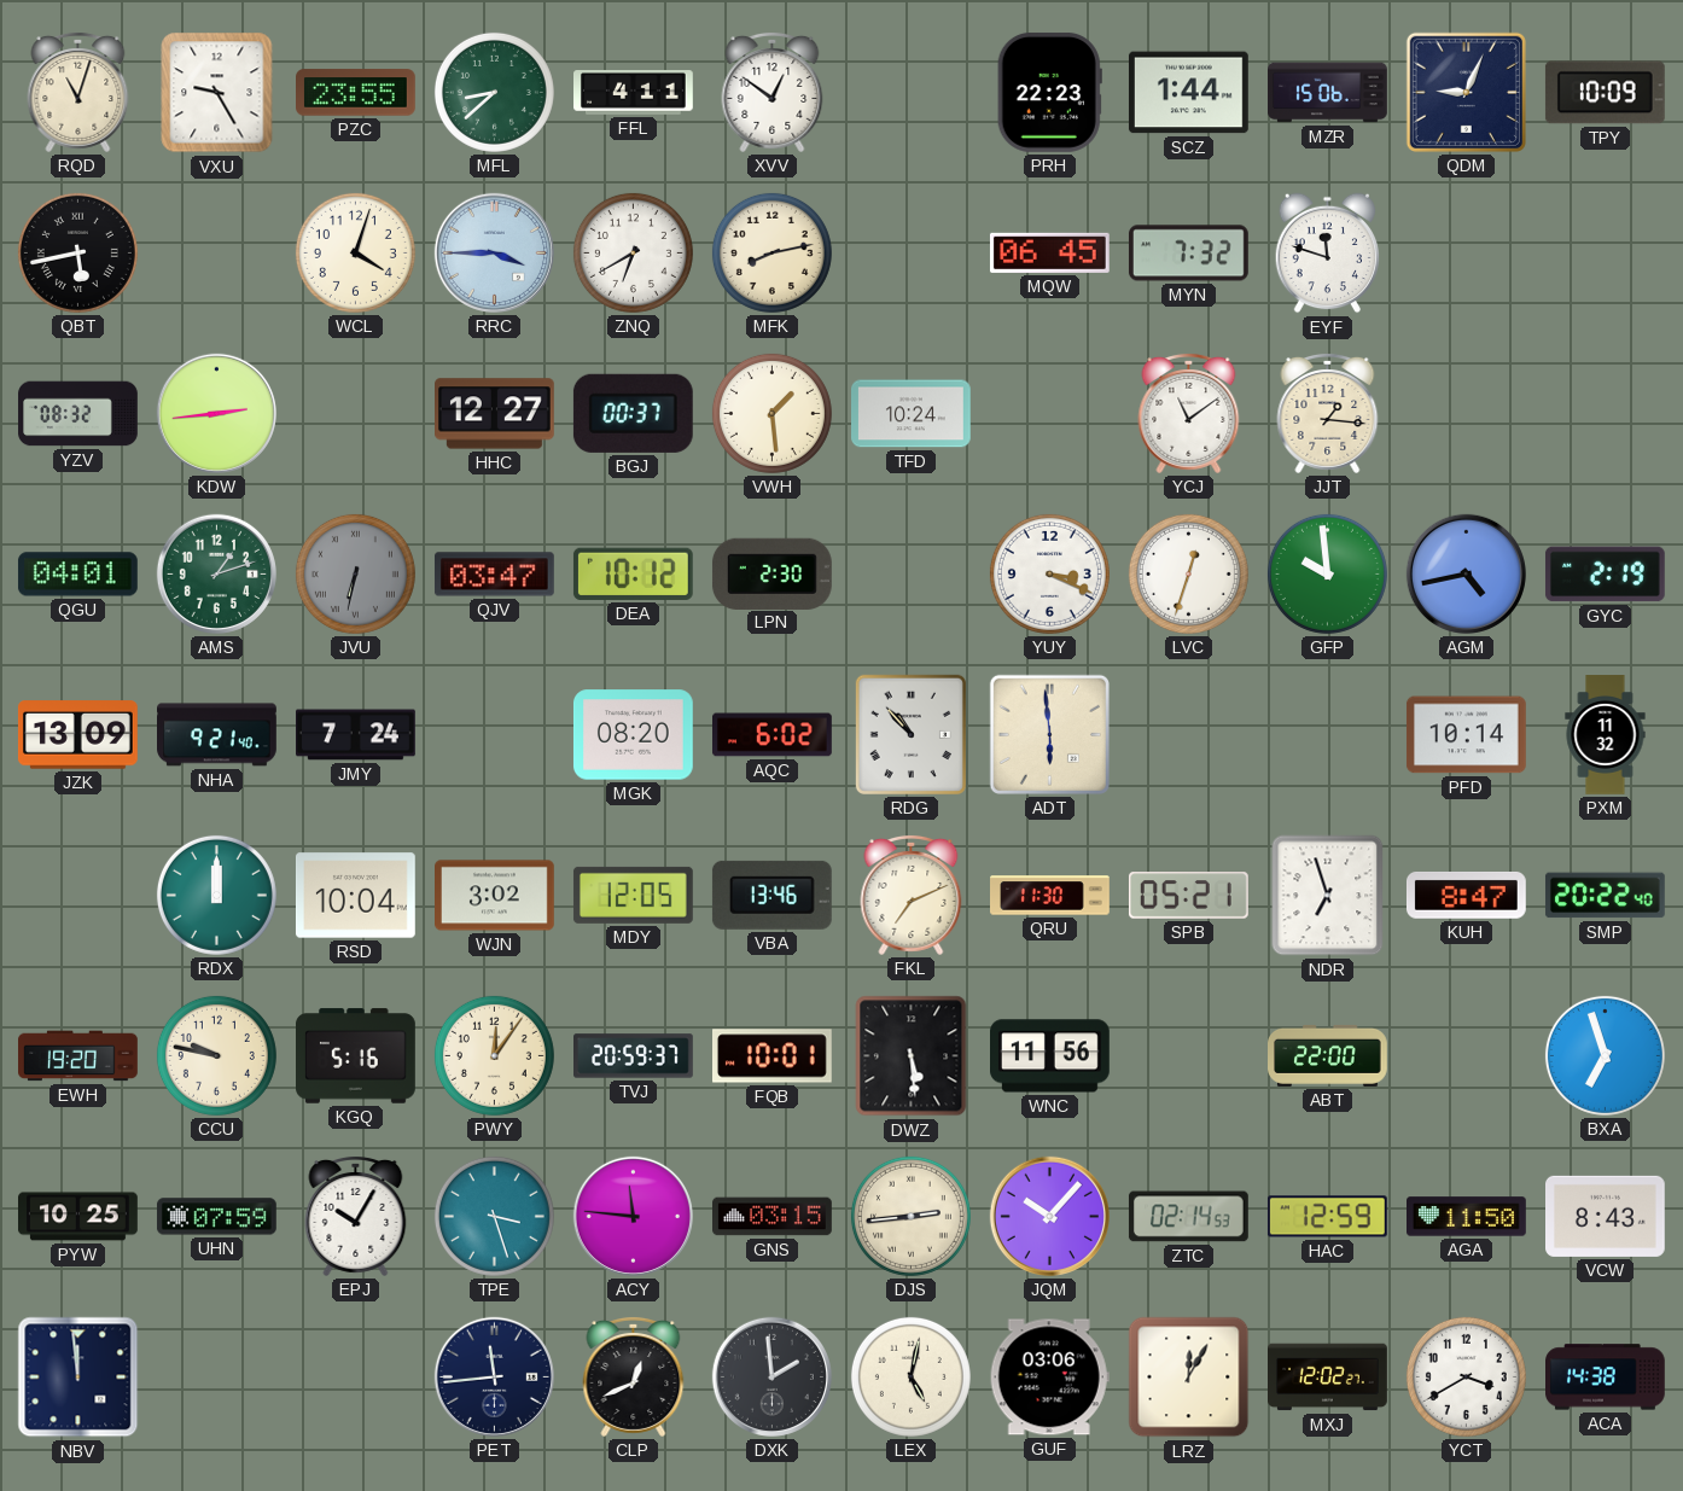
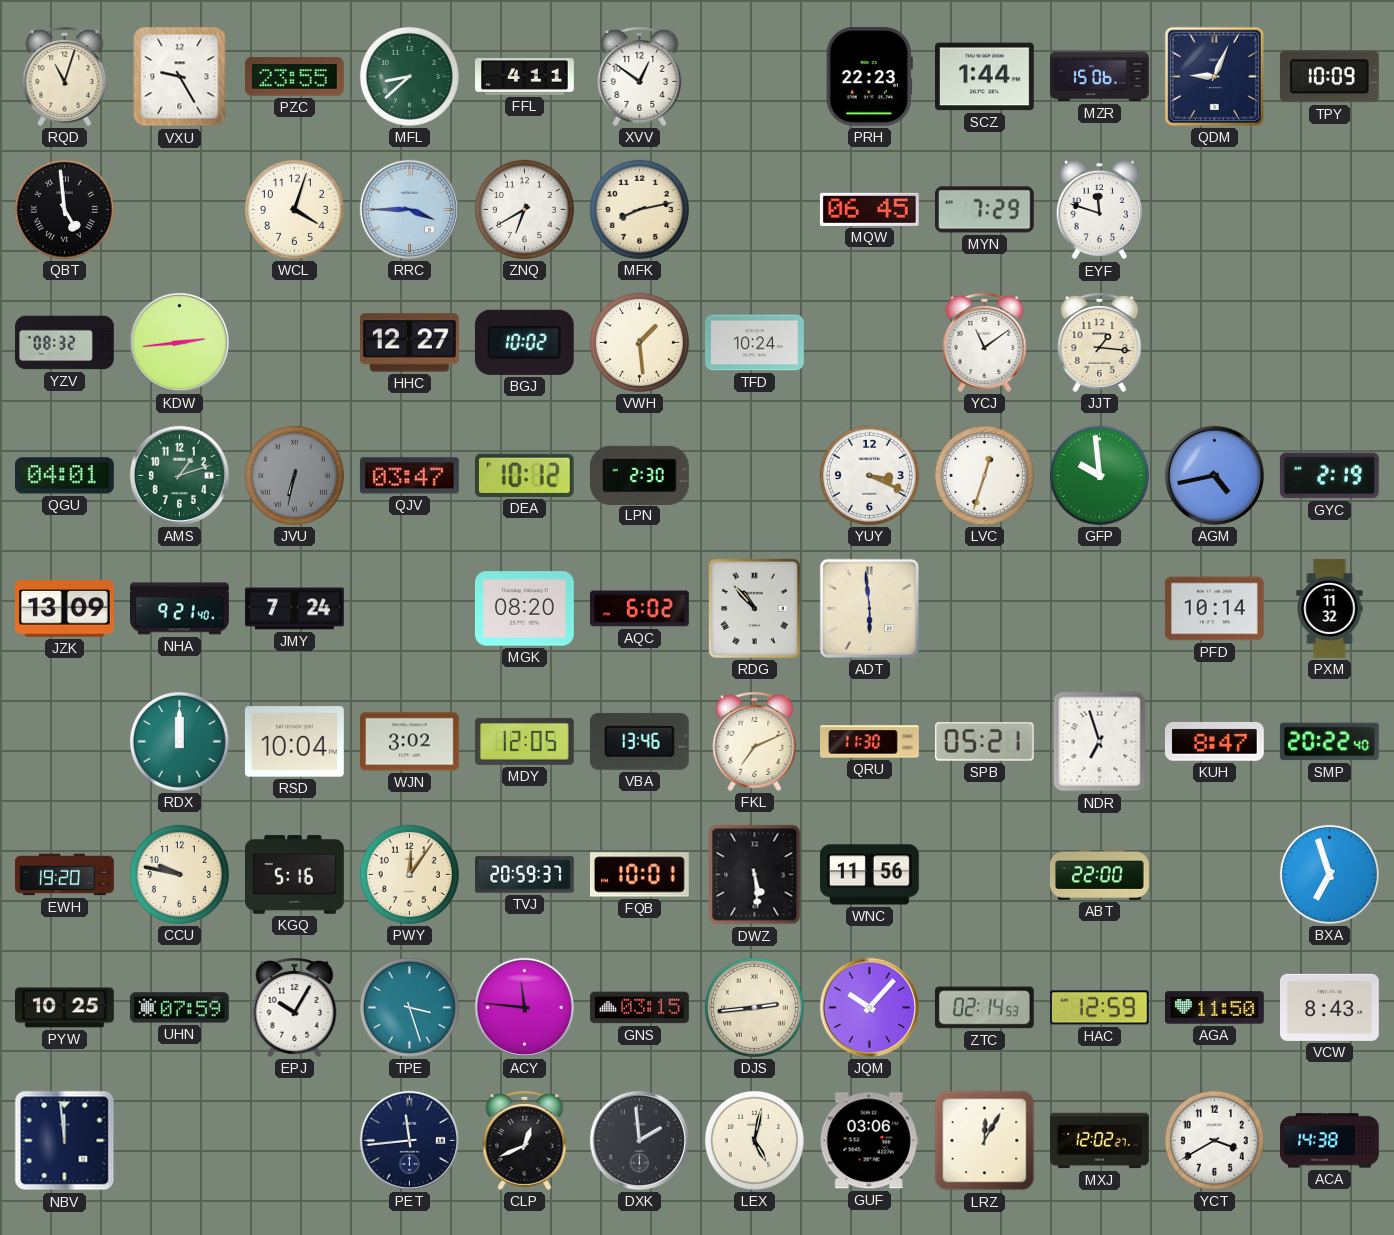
QBT: 5:43 -> 4:59
MYN: 7:32 -> 7:29
BGJ: 00:37 -> 10:02
